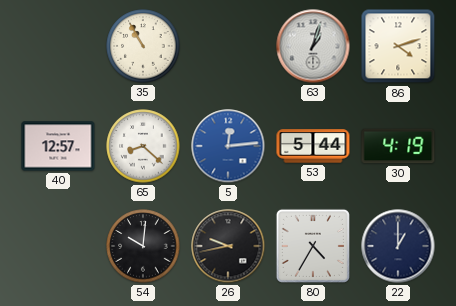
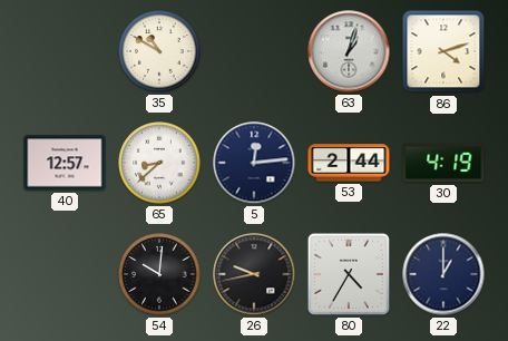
35: 10:55 -> 10:50
65: 8:22 -> 8:38
5 dial: blue -> navy
53: 5:44 -> 2:44
